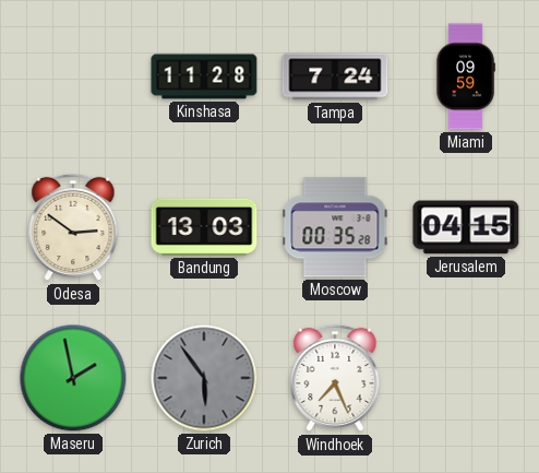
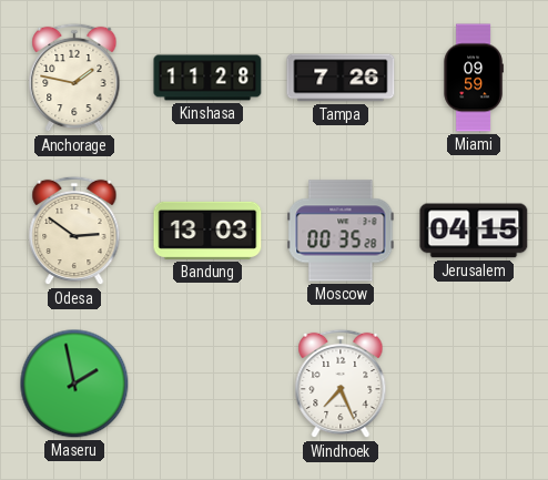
Anchorage: none -> 1:47
Tampa: 7:24 -> 7:26
Zurich: 5:54 -> none
